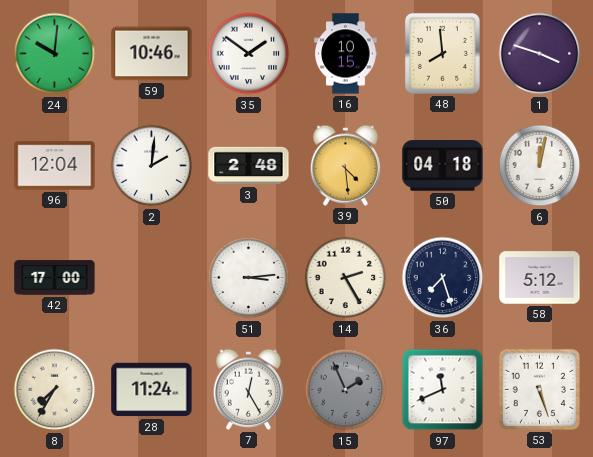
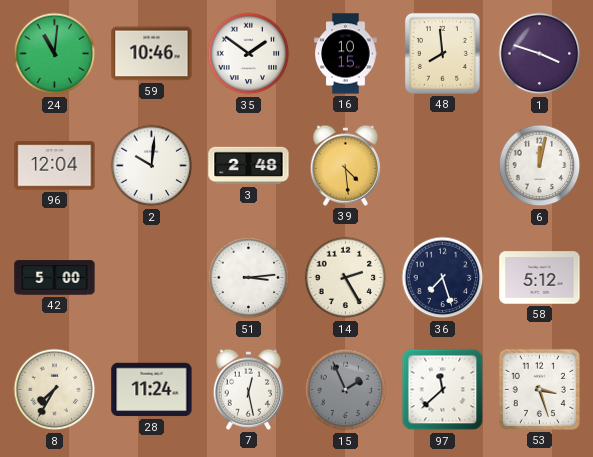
24: 10:01 -> 11:01
2: 2:01 -> 10:01
50: 04:18 -> none
42: 17:00 -> 5:00
7: 12:25 -> 12:28
97: 11:41 -> 11:38
53: 5:27 -> 3:27
